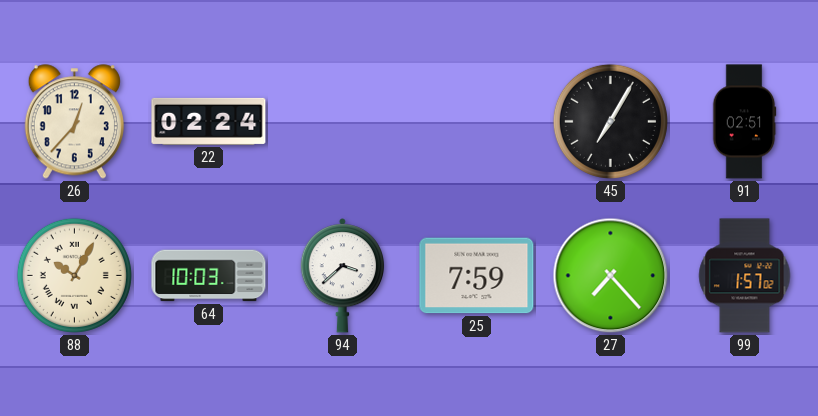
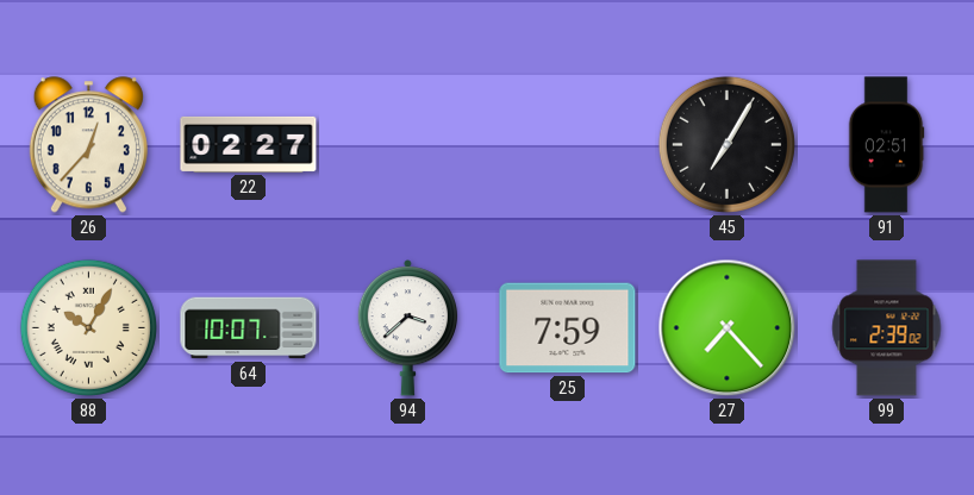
22: 02:24 -> 02:27
64: 10:03 -> 10:07
99: 1:57 -> 2:39
